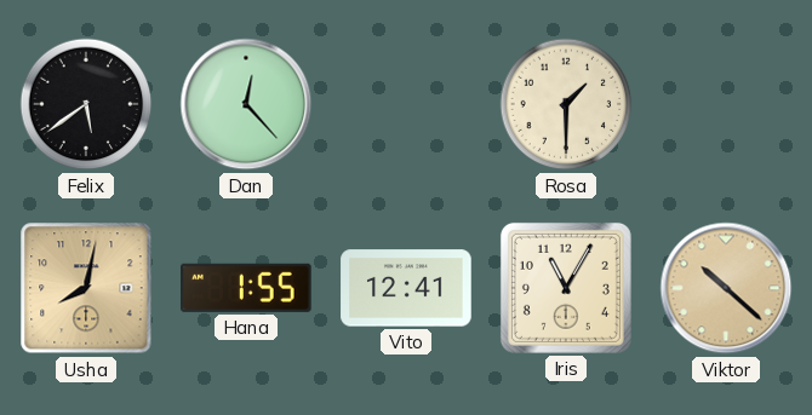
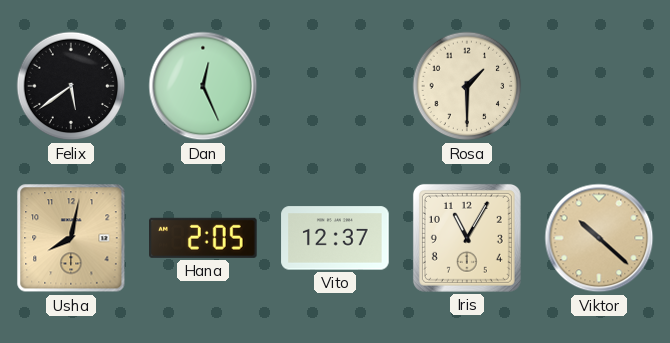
Dan: 12:23 -> 12:26
Hana: 1:55 -> 2:05
Vito: 12:41 -> 12:37
